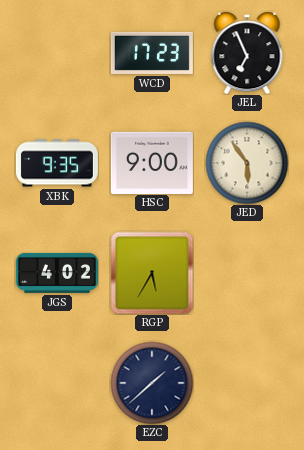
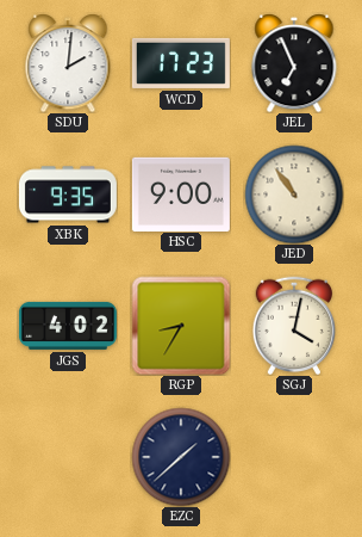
SDU: none -> 2:01
JED: 5:54 -> 10:54
RGP: 5:35 -> 8:35
SGJ: none -> 4:02
